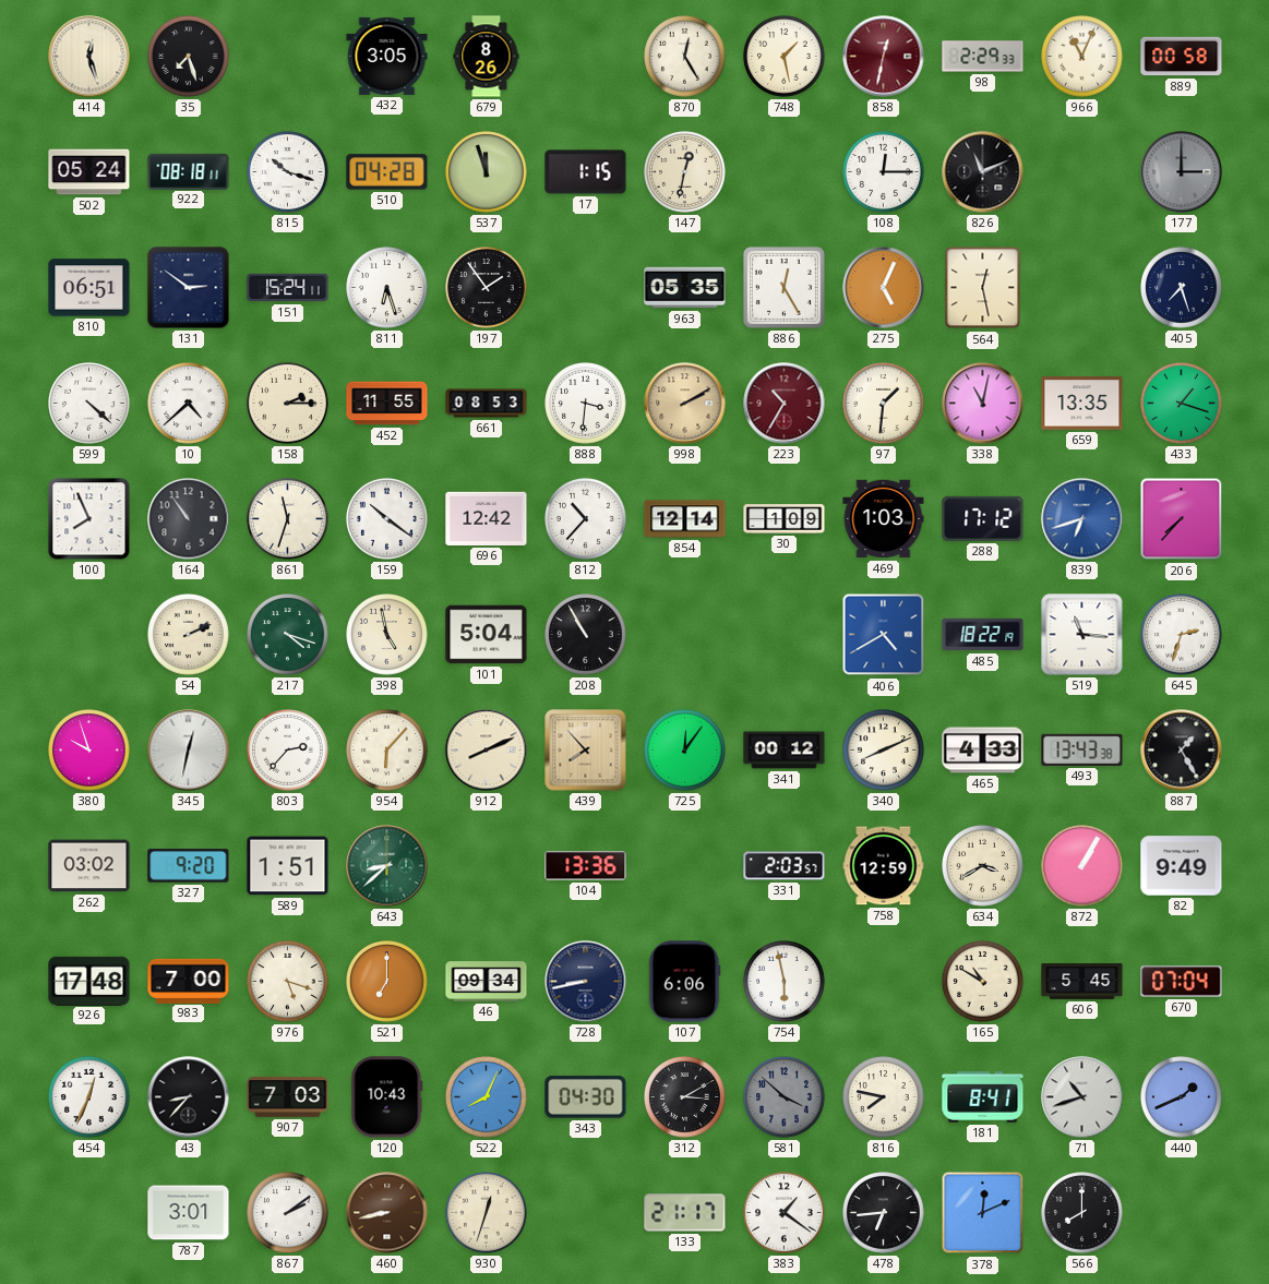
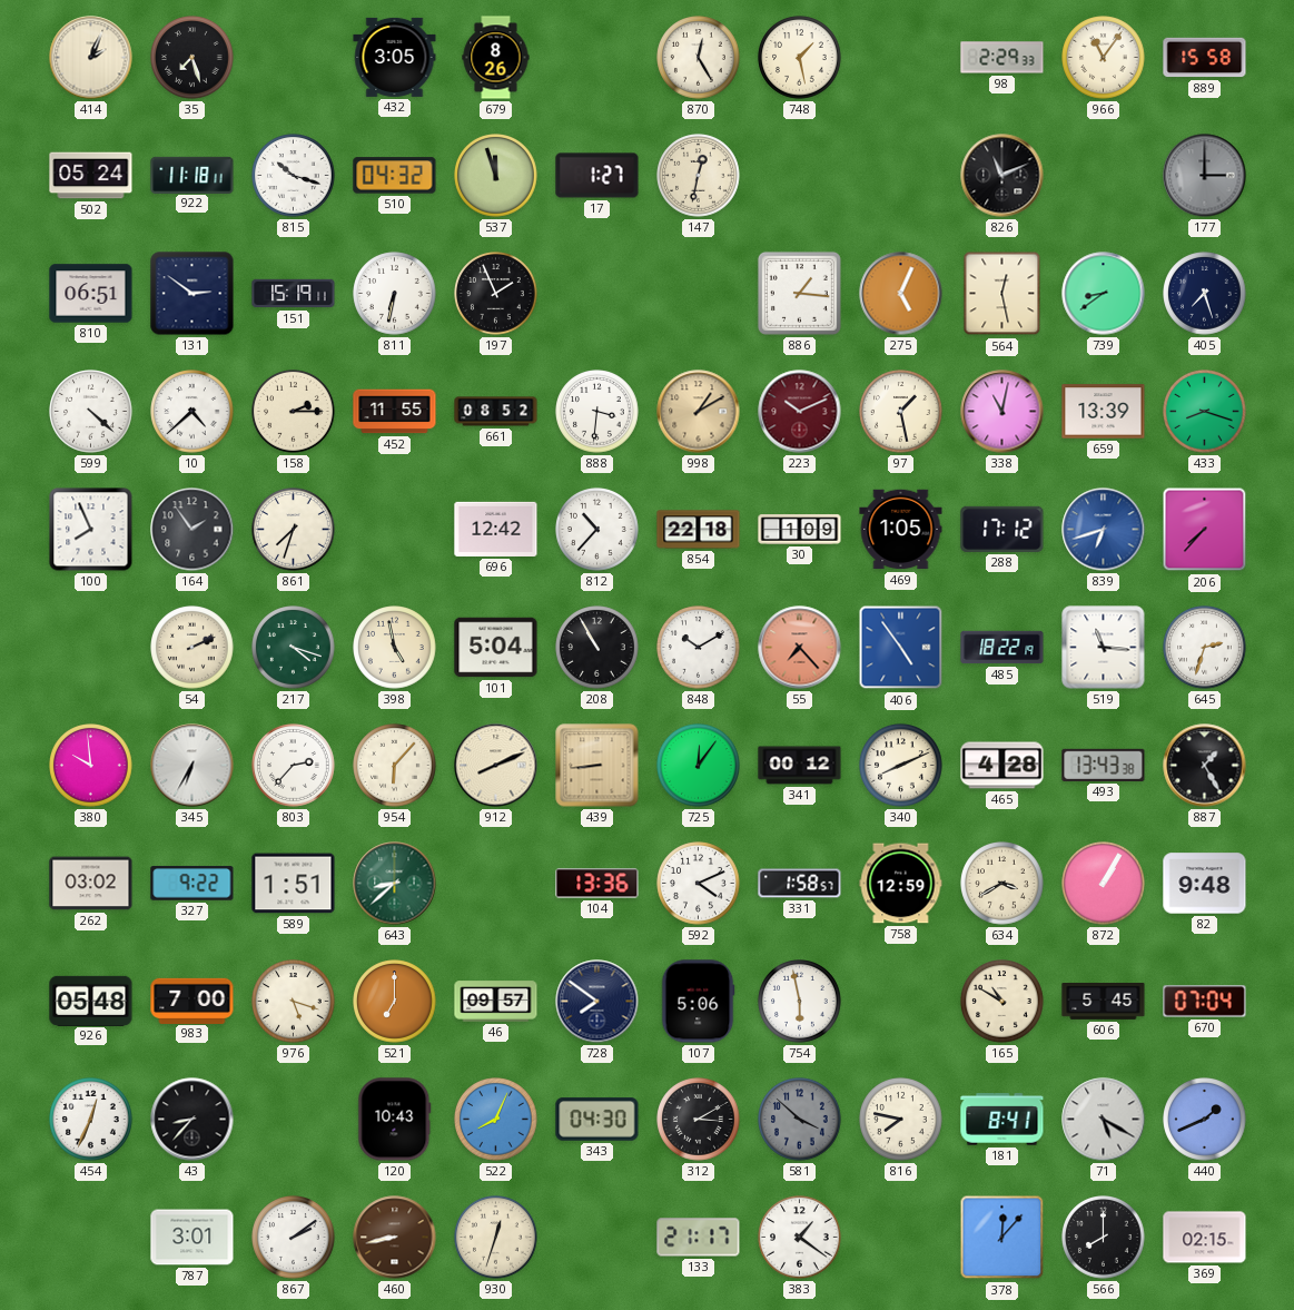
414: 12:27 -> 2:04
858: 12:32 -> none
966: 11:04 -> 11:06
889: 00:58 -> 15:58
922: 08:18 -> 11:18
510: 04:28 -> 04:32
17: 1:15 -> 1:27
108: 12:15 -> none
151: 15:24 -> 15:19
811: 6:27 -> 6:32
197: 1:54 -> 1:56
963: 05:35 -> none
886: 12:25 -> 1:16
739: none -> 8:39
661: 08:53 -> 08:52
998: 2:10 -> 1:10
223: 10:35 -> 10:11
97: 1:31 -> 1:28
659: 13:35 -> 13:39
433: 1:18 -> 8:18
164: 10:54 -> 1:54
861: 11:33 -> 7:33
159: 10:21 -> none
854: 12:14 -> 22:18
469: 1:03 -> 1:05
848: none -> 10:10
55: none -> 7:23
406: 4:40 -> 4:54
380: 9:57 -> 9:59
345: 12:32 -> 6:35
439: 7:53 -> 8:44
465: 4:33 -> 4:28
327: 9:20 -> 9:22
592: none -> 4:11
331: 2:03 -> 1:58
82: 9:49 -> 9:48
926: 17:48 -> 05:48
46: 09:34 -> 09:57
728: 8:43 -> 7:51
107: 6:06 -> 5:06
907: 7:03 -> none
71: 10:42 -> 5:20
478: 6:44 -> none
378: 12:11 -> 12:07
369: none -> 02:15
